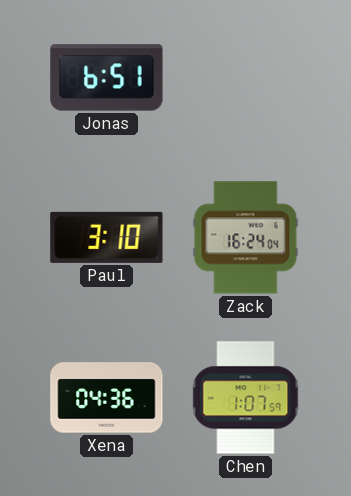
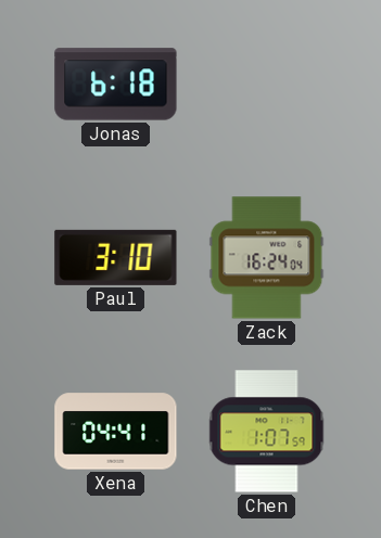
Jonas: 6:51 -> 6:18
Xena: 04:36 -> 04:41
